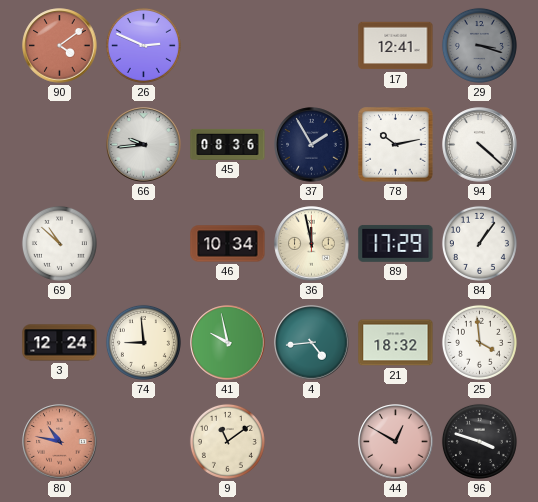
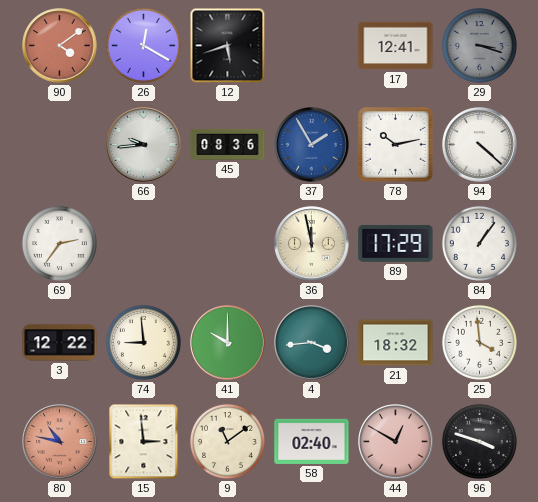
26: 2:49 -> 12:20
12: none -> 5:42
37 dial: navy -> blue
69: 10:52 -> 2:36
46: 10:34 -> none
3: 12:24 -> 12:22
41: 9:58 -> 10:00
4: 4:44 -> 3:44
15: none -> 2:59
58: none -> 02:40
